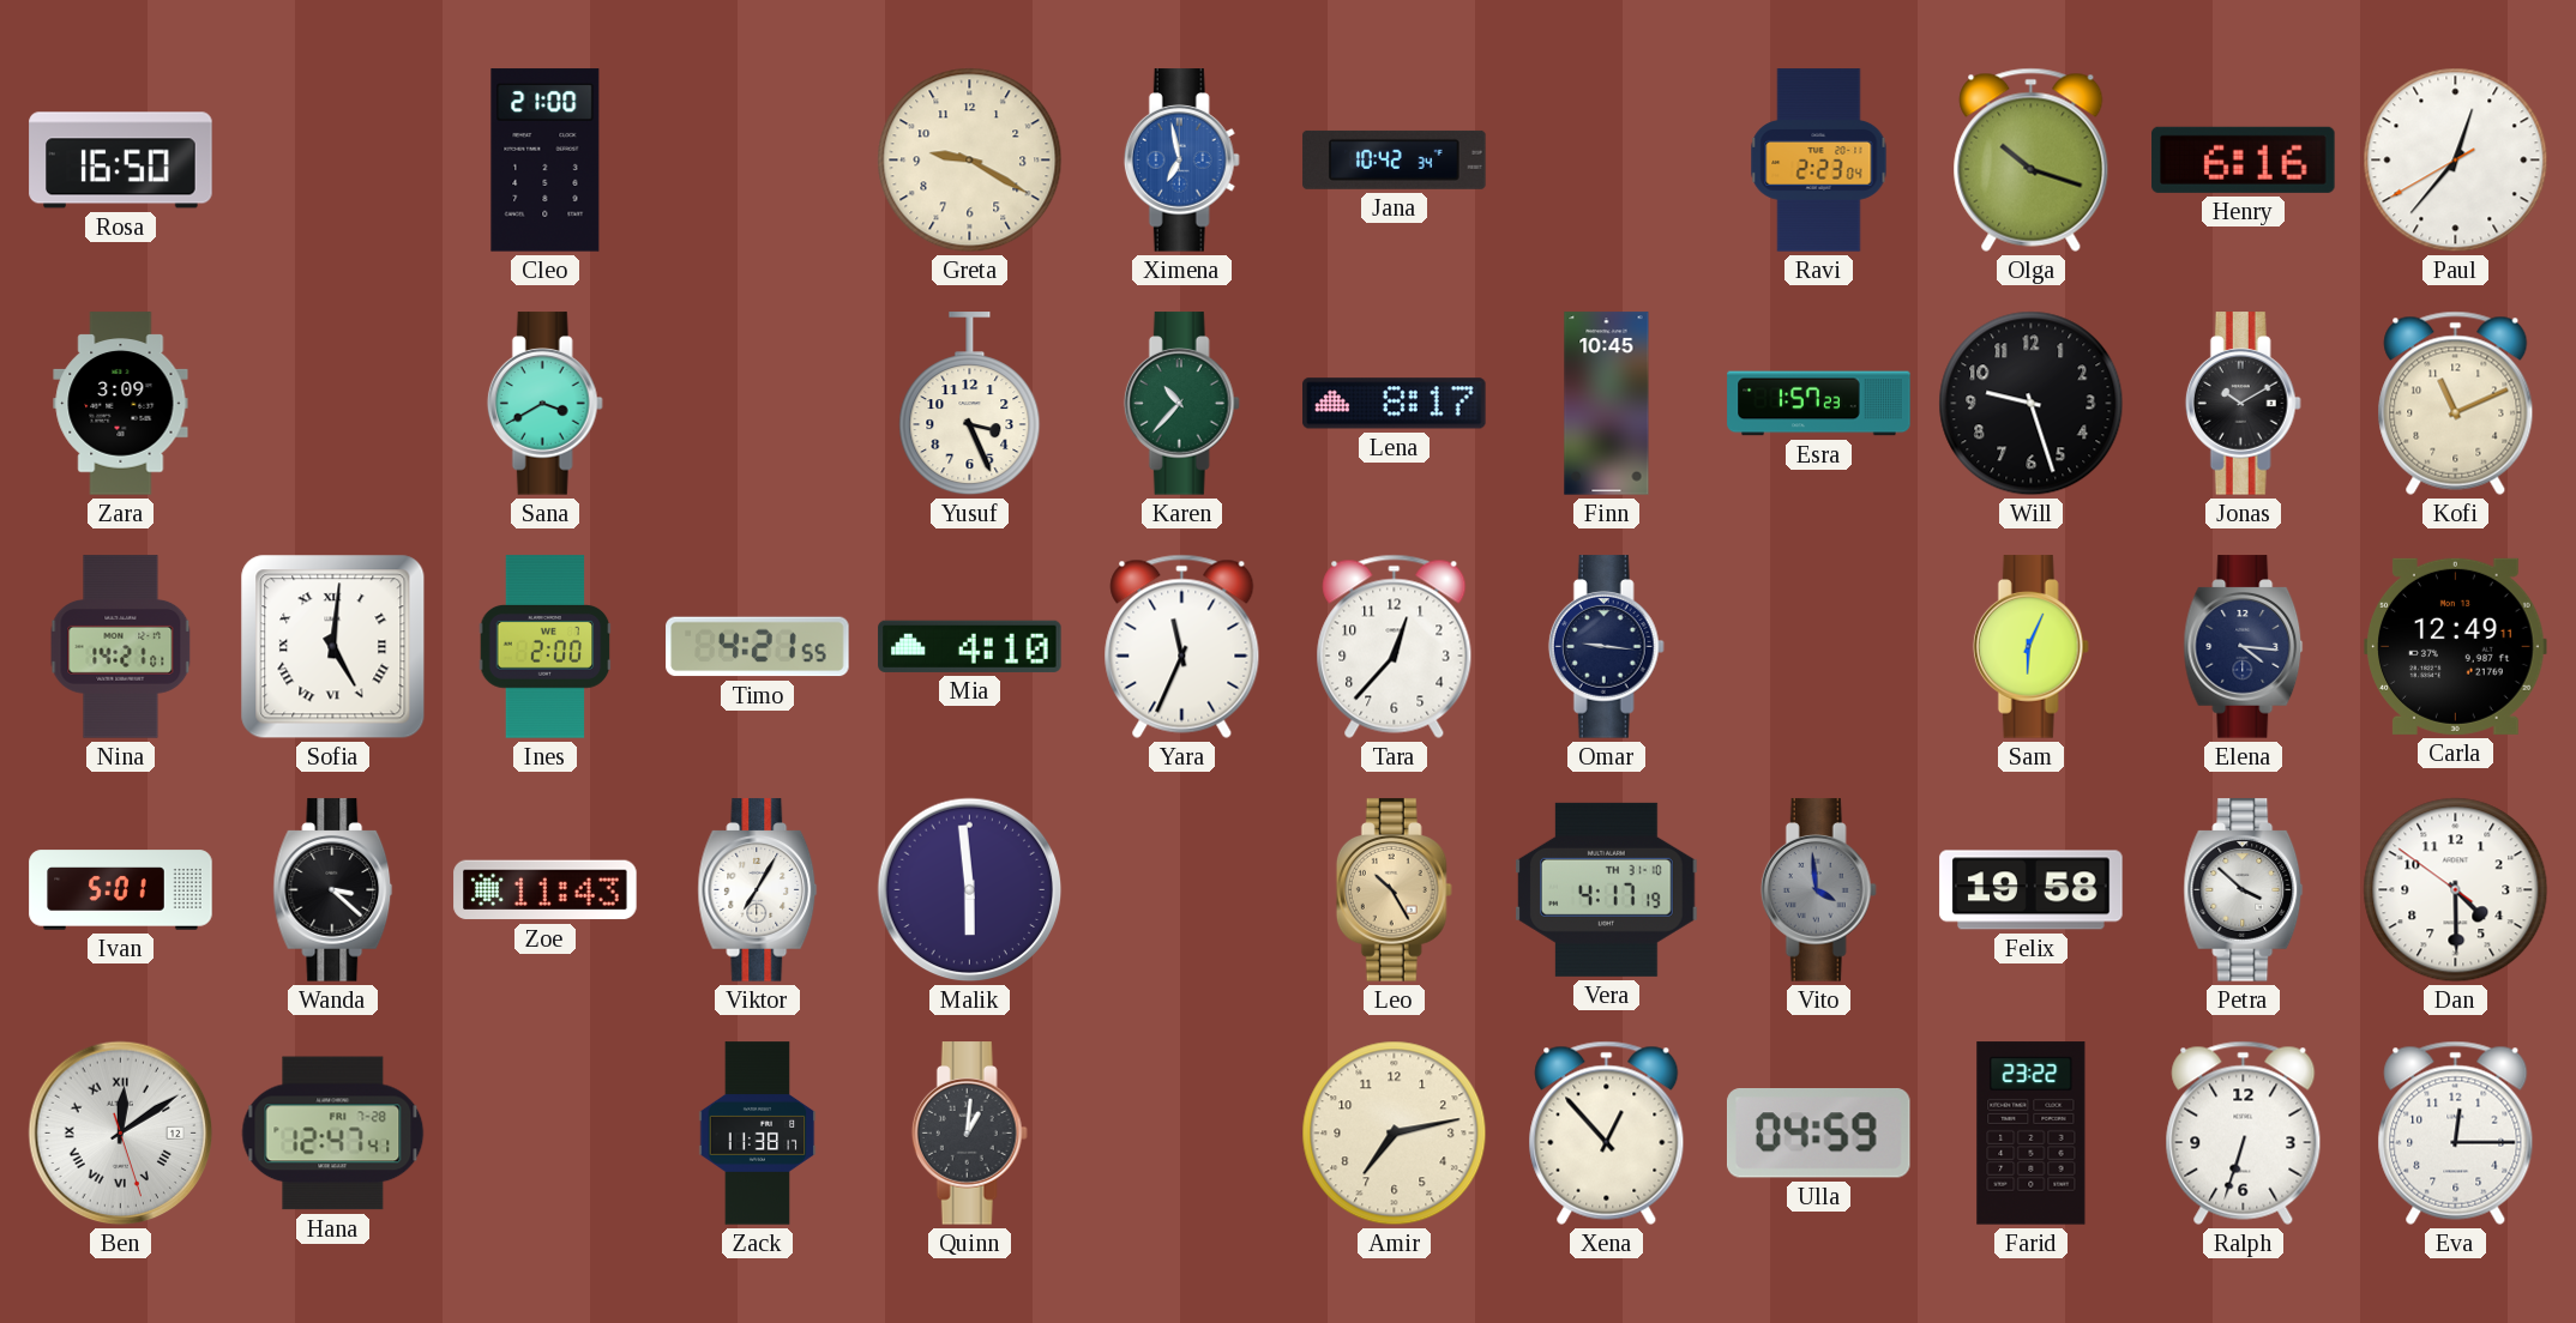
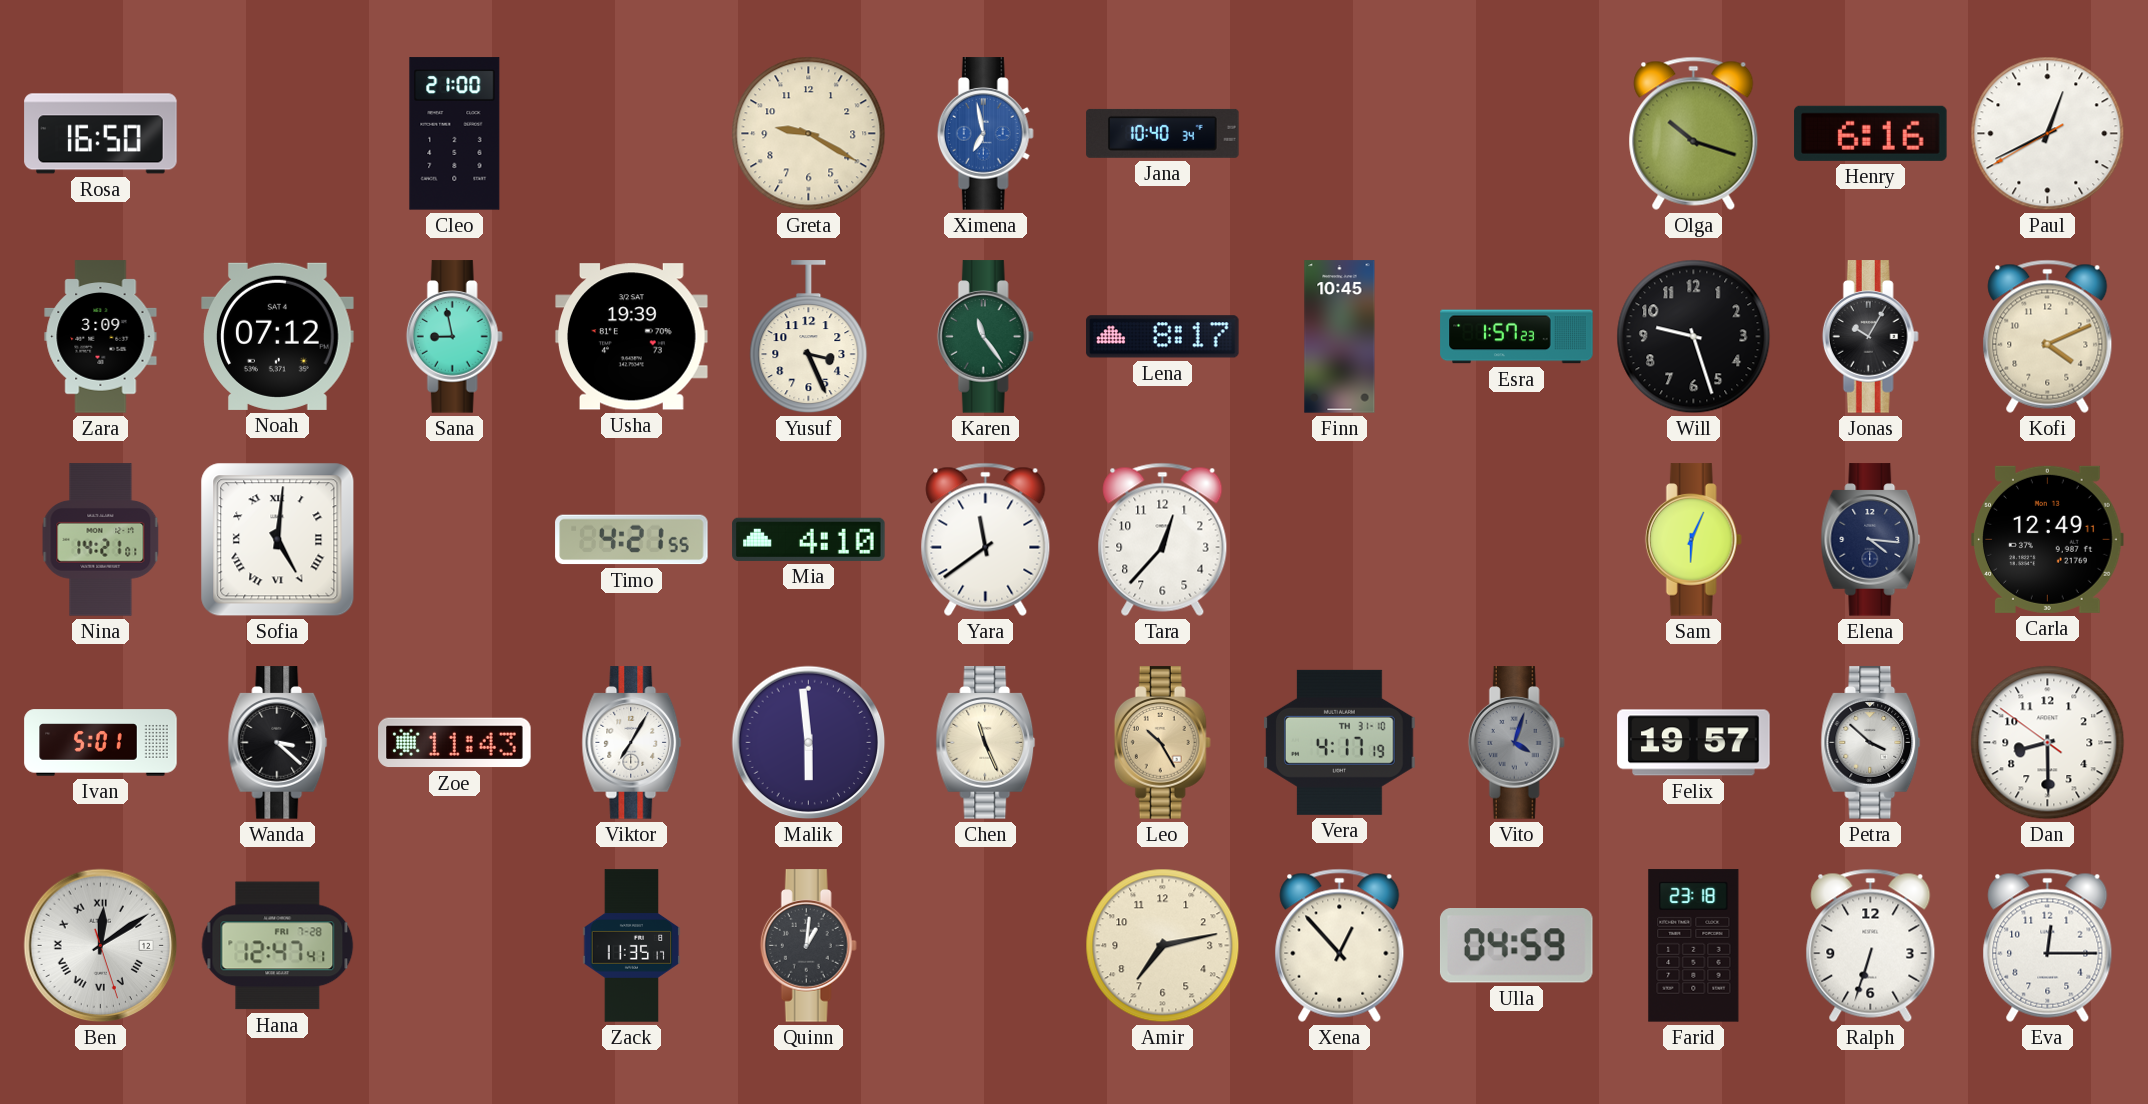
Jana: 10:42 -> 10:40
Ravi: 2:23 -> none
Paul: 12:36 -> 12:40
Noah: none -> 07:12
Sana: 3:40 -> 8:58
Usha: none -> 19:39
Karen: 10:37 -> 11:24
Jonas: 10:10 -> 10:05
Kofi: 11:11 -> 4:11
Ines: 2:00 -> none
Yara: 11:34 -> 11:39
Omar: 9:16 -> none
Chen: none -> 11:26
Vito: 3:59 -> 4:03
Felix: 19:58 -> 19:57
Dan: 4:29 -> 8:29
Zack: 11:38 -> 11:35
Farid: 23:22 -> 23:18
